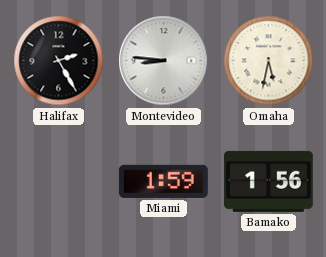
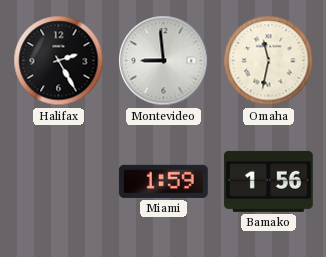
Montevideo: 8:46 -> 8:59
Omaha: 5:32 -> 11:32
